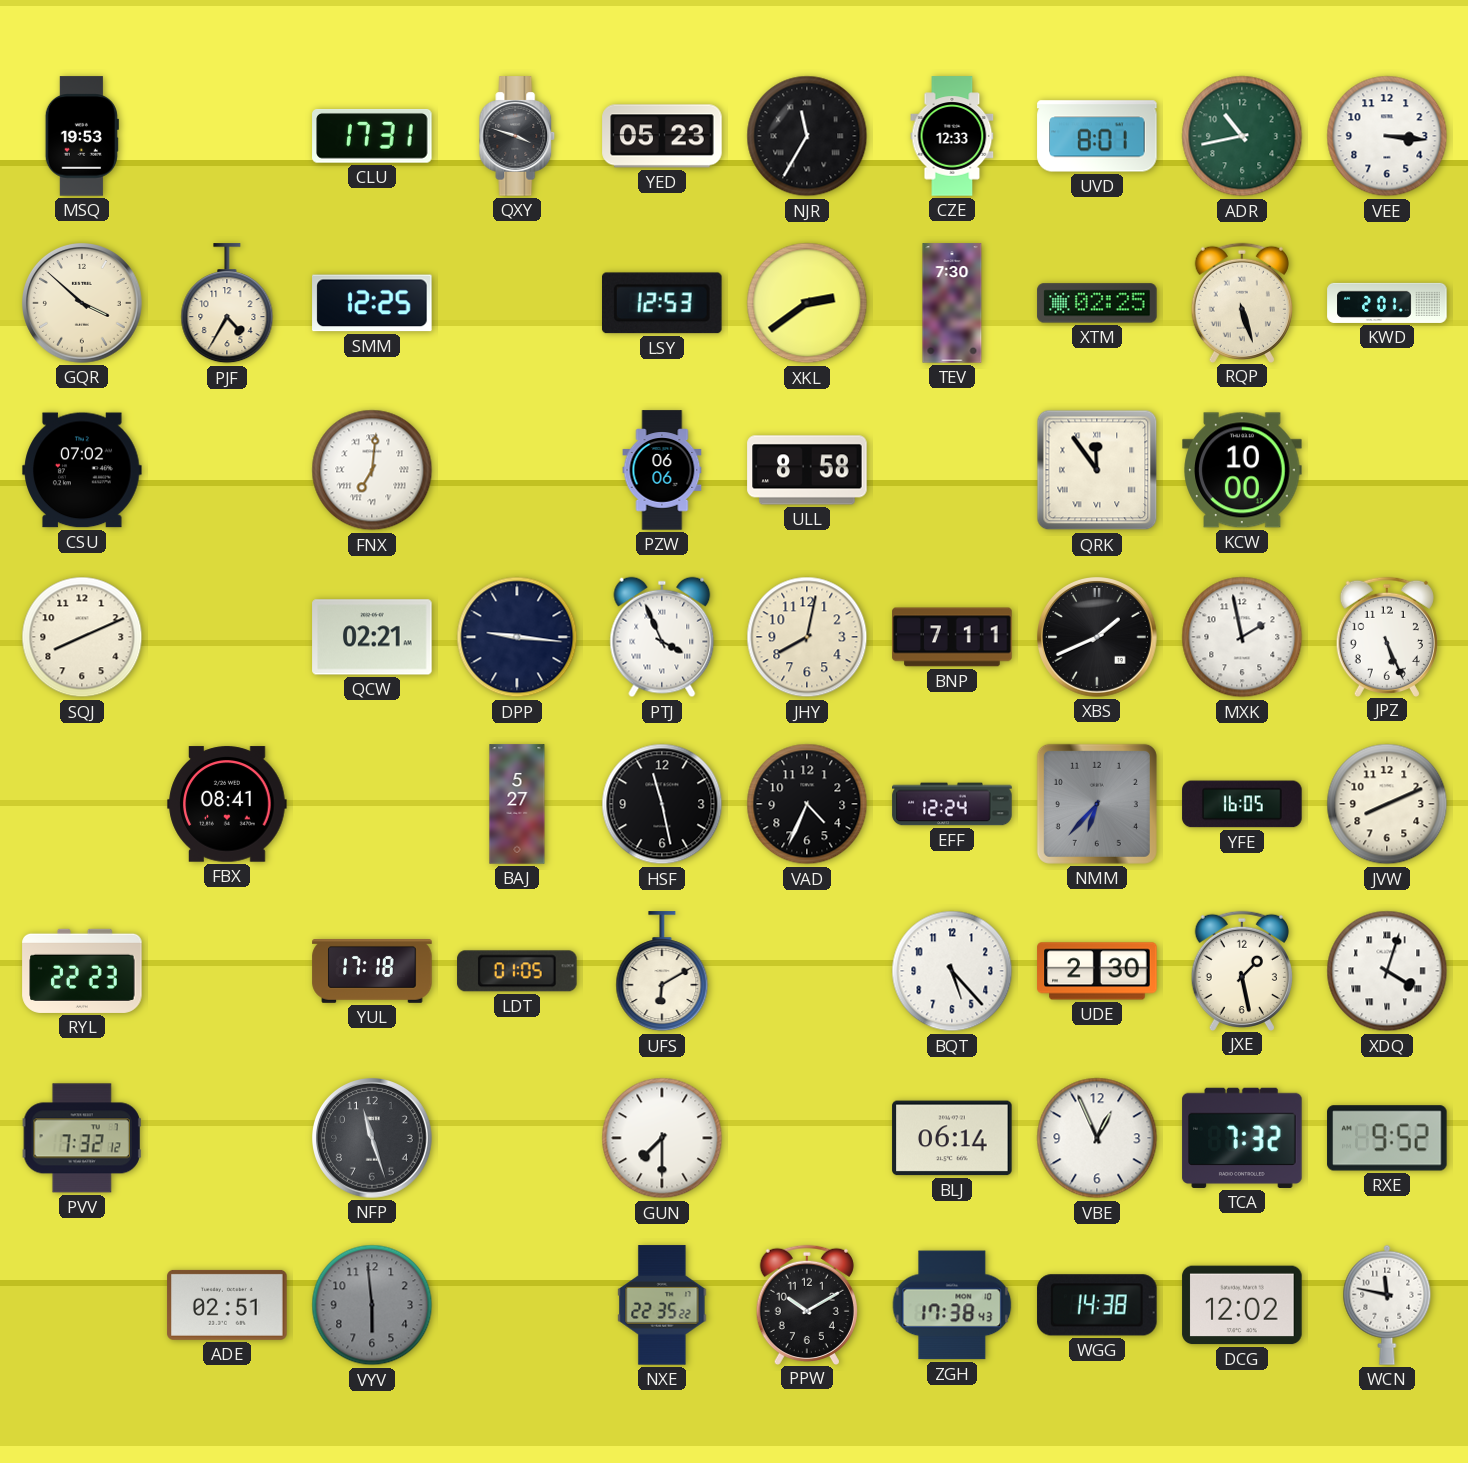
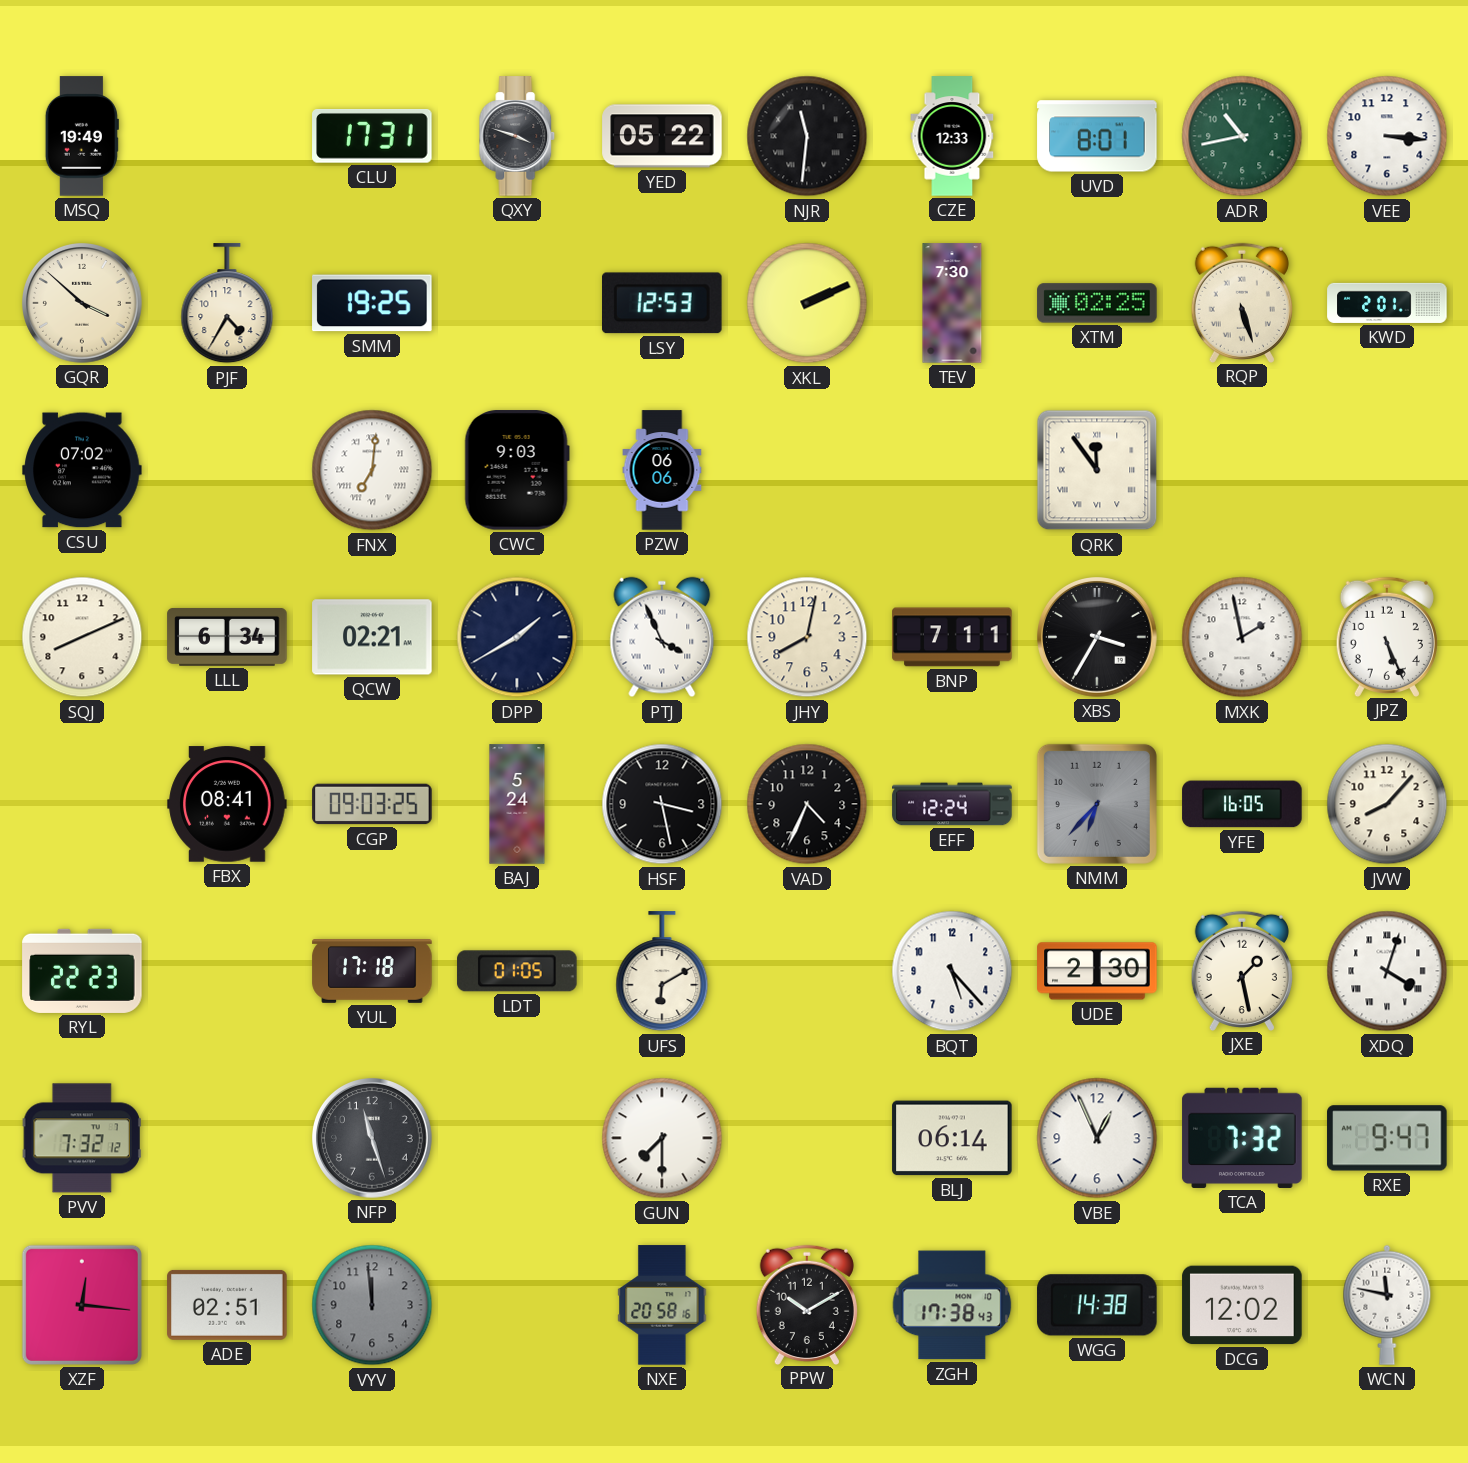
MSQ: 19:53 -> 19:49
YED: 05:23 -> 05:22
NJR: 11:35 -> 11:31
SMM: 12:25 -> 19:25
XKL: 2:39 -> 2:11
CWC: none -> 9:03
ULL: 8:58 -> none
KCW: 10:00 -> none
LLL: none -> 6:34
DPP: 9:16 -> 1:40
XBS: 1:41 -> 3:35
CGP: none -> 09:03
BAJ: 5:27 -> 5:24
HSF: 11:28 -> 3:28
JVW: 8:11 -> 8:07
RXE: 9:52 -> 9:47
XZF: none -> 12:16
VYV: 5:59 -> 11:59
NXE: 22:35 -> 20:58
